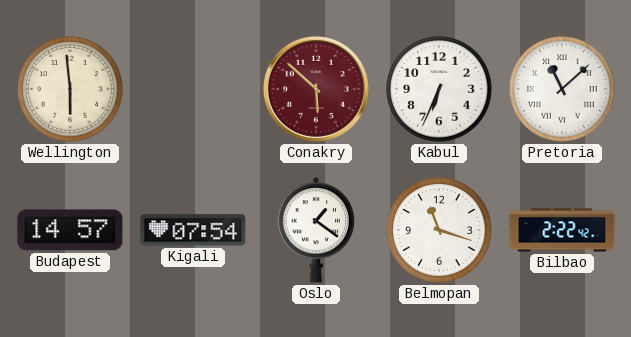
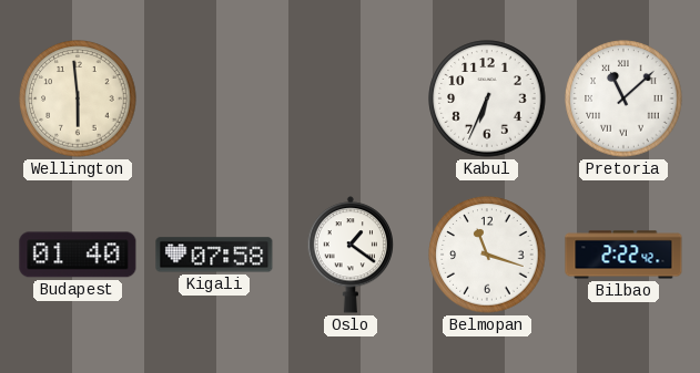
Conakry: 5:52 -> none
Budapest: 14:57 -> 01:40
Kigali: 07:54 -> 07:58
